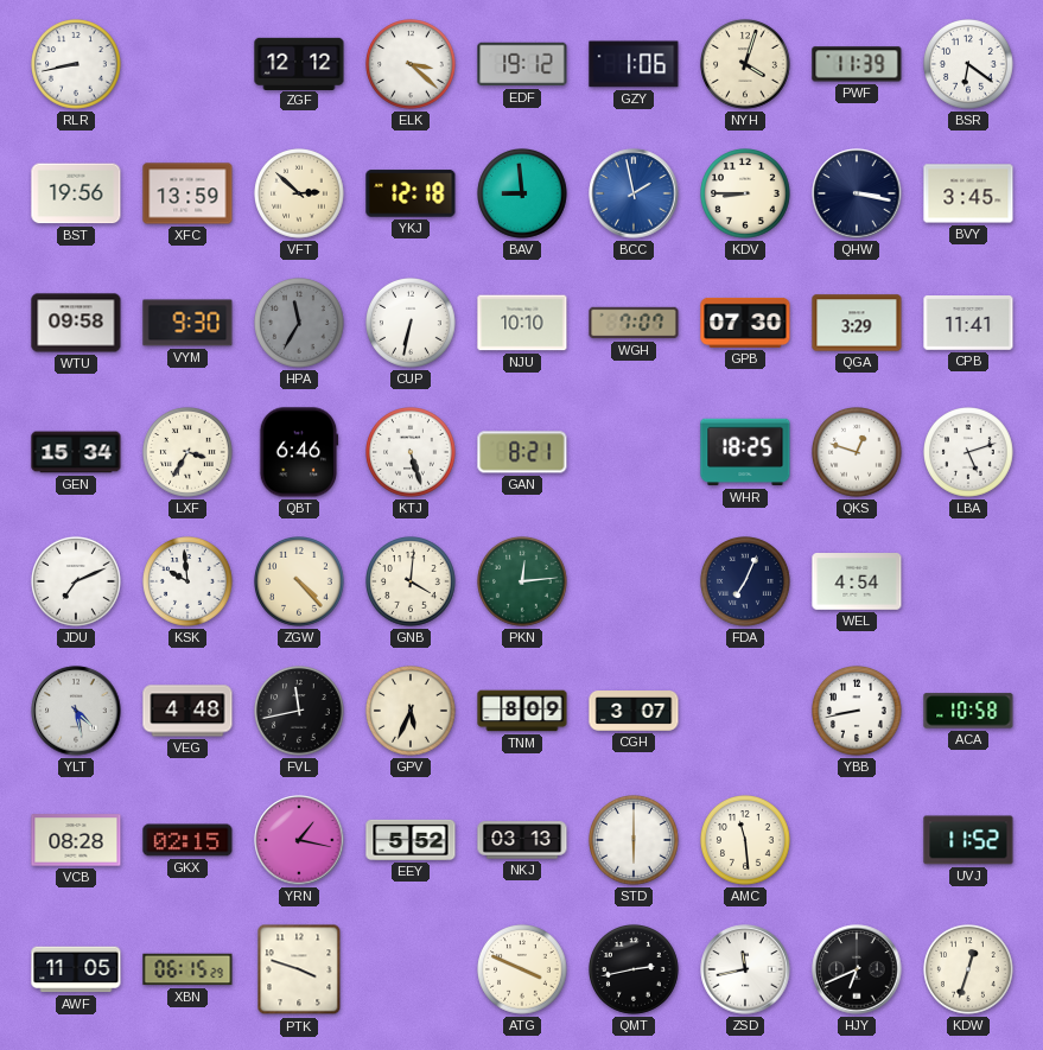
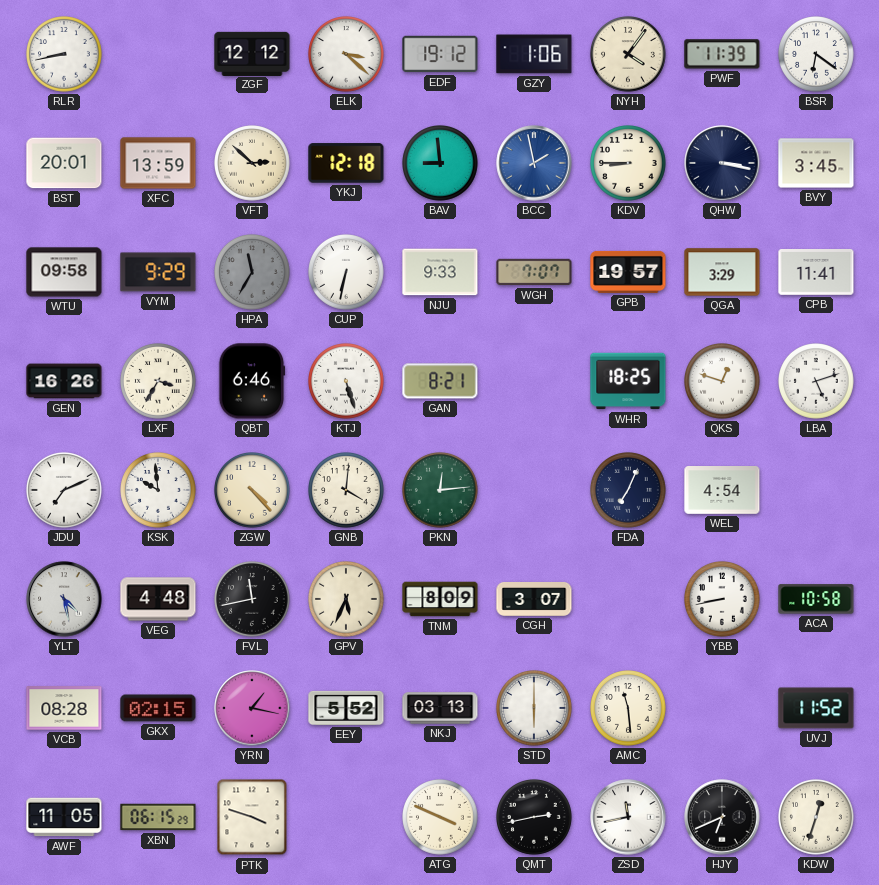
NYH: 4:03 -> 4:06
BST: 19:56 -> 20:01
VYM: 9:30 -> 9:29
NJU: 10:10 -> 9:33
GPB: 07:30 -> 19:57
GEN: 15:34 -> 16:26
